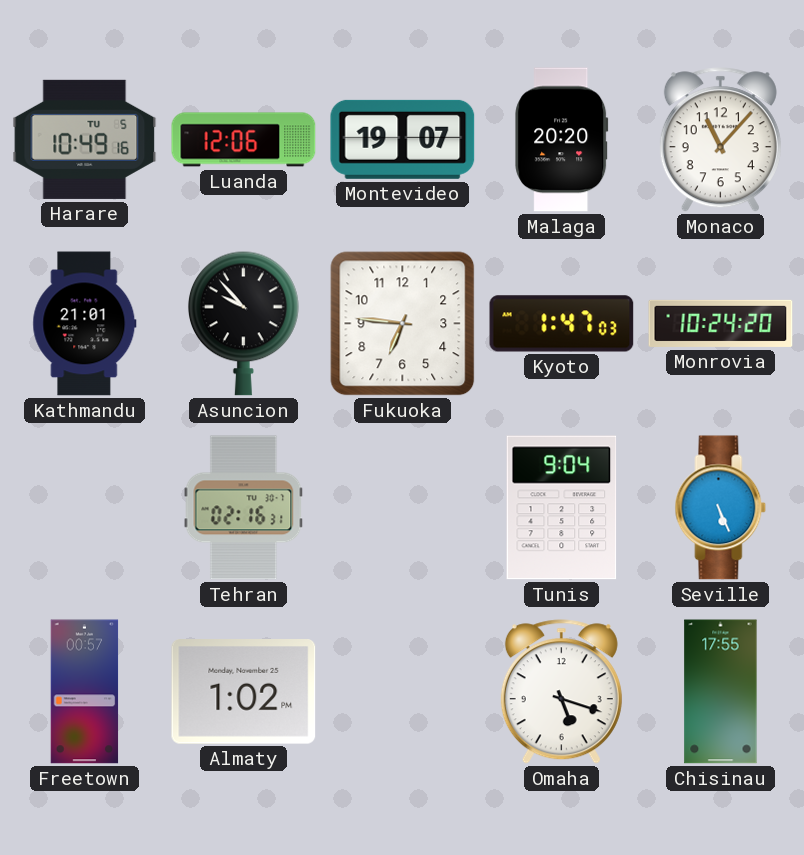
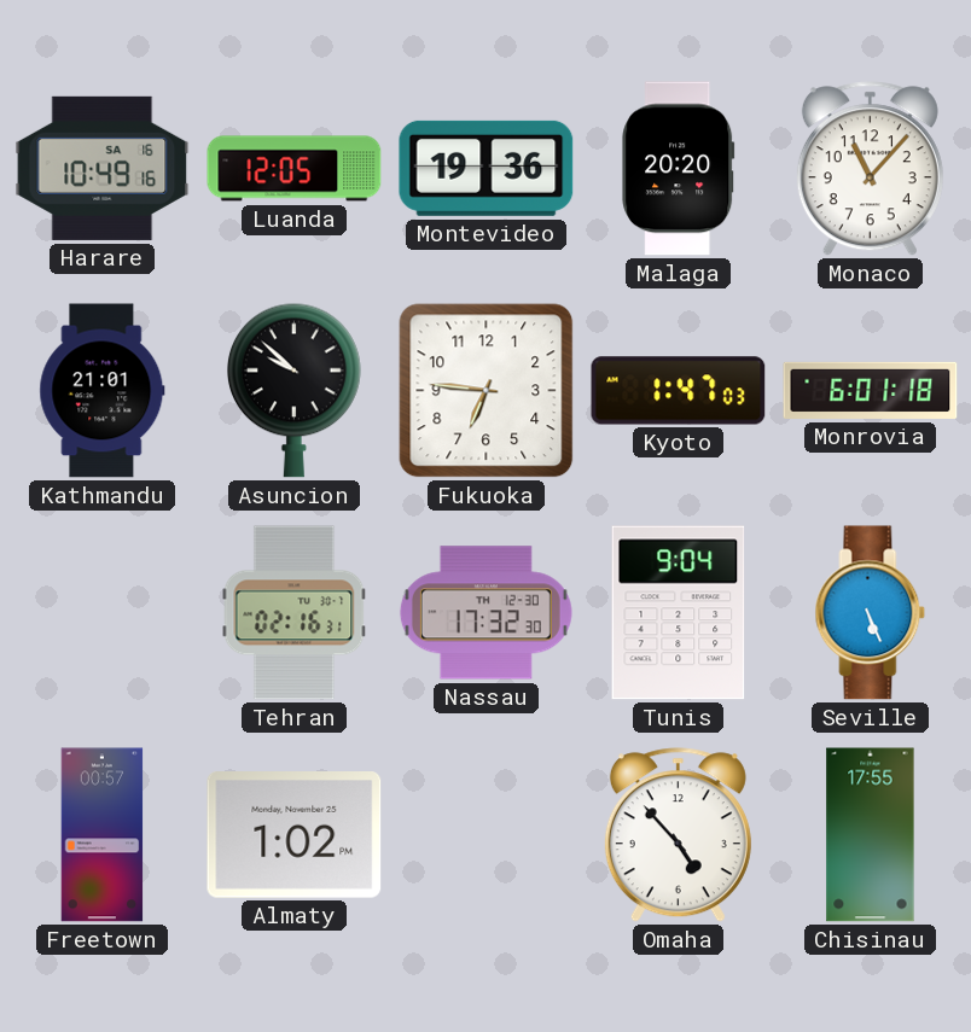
Harare date: TU 5 -> SA 16
Luanda: 12:06 -> 12:05
Montevideo: 19:07 -> 19:36
Asuncion: 9:53 -> 9:52
Monrovia: 10:24 -> 6:01
Nassau: none -> 17:32
Omaha: 5:18 -> 4:53
